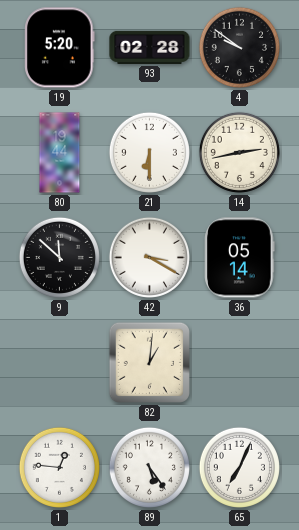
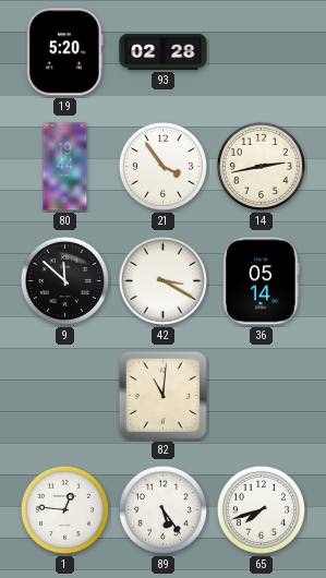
4: 9:51 -> none
21: 6:30 -> 3:54
82: 1:01 -> 11:01
65: 7:04 -> 7:42
